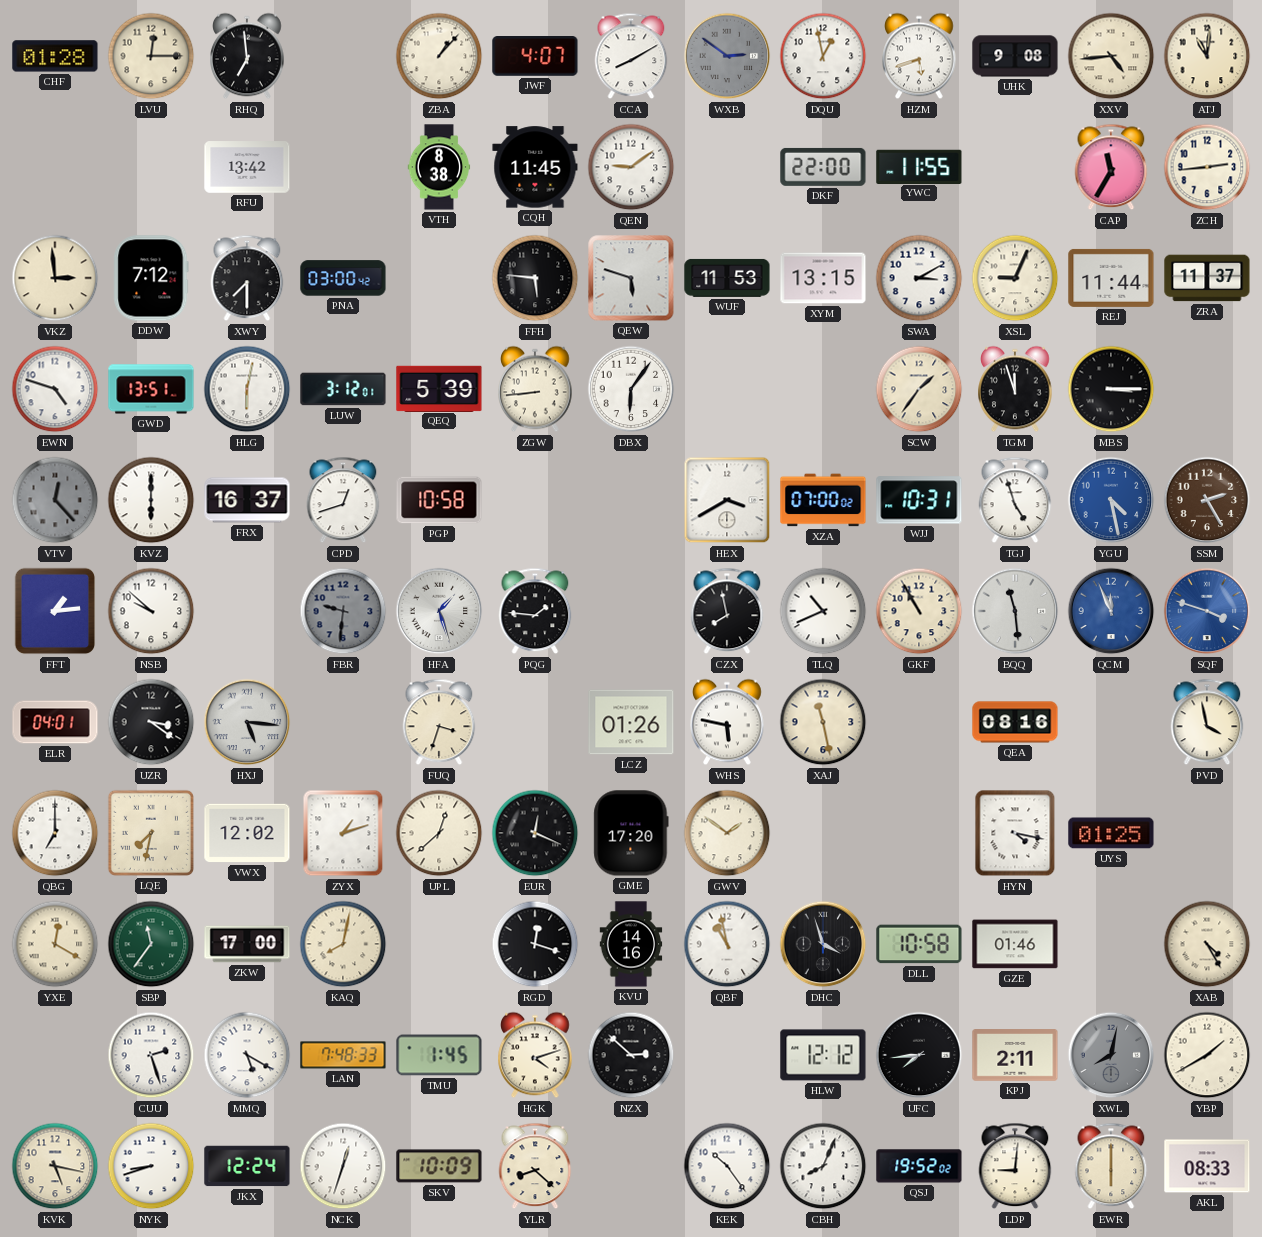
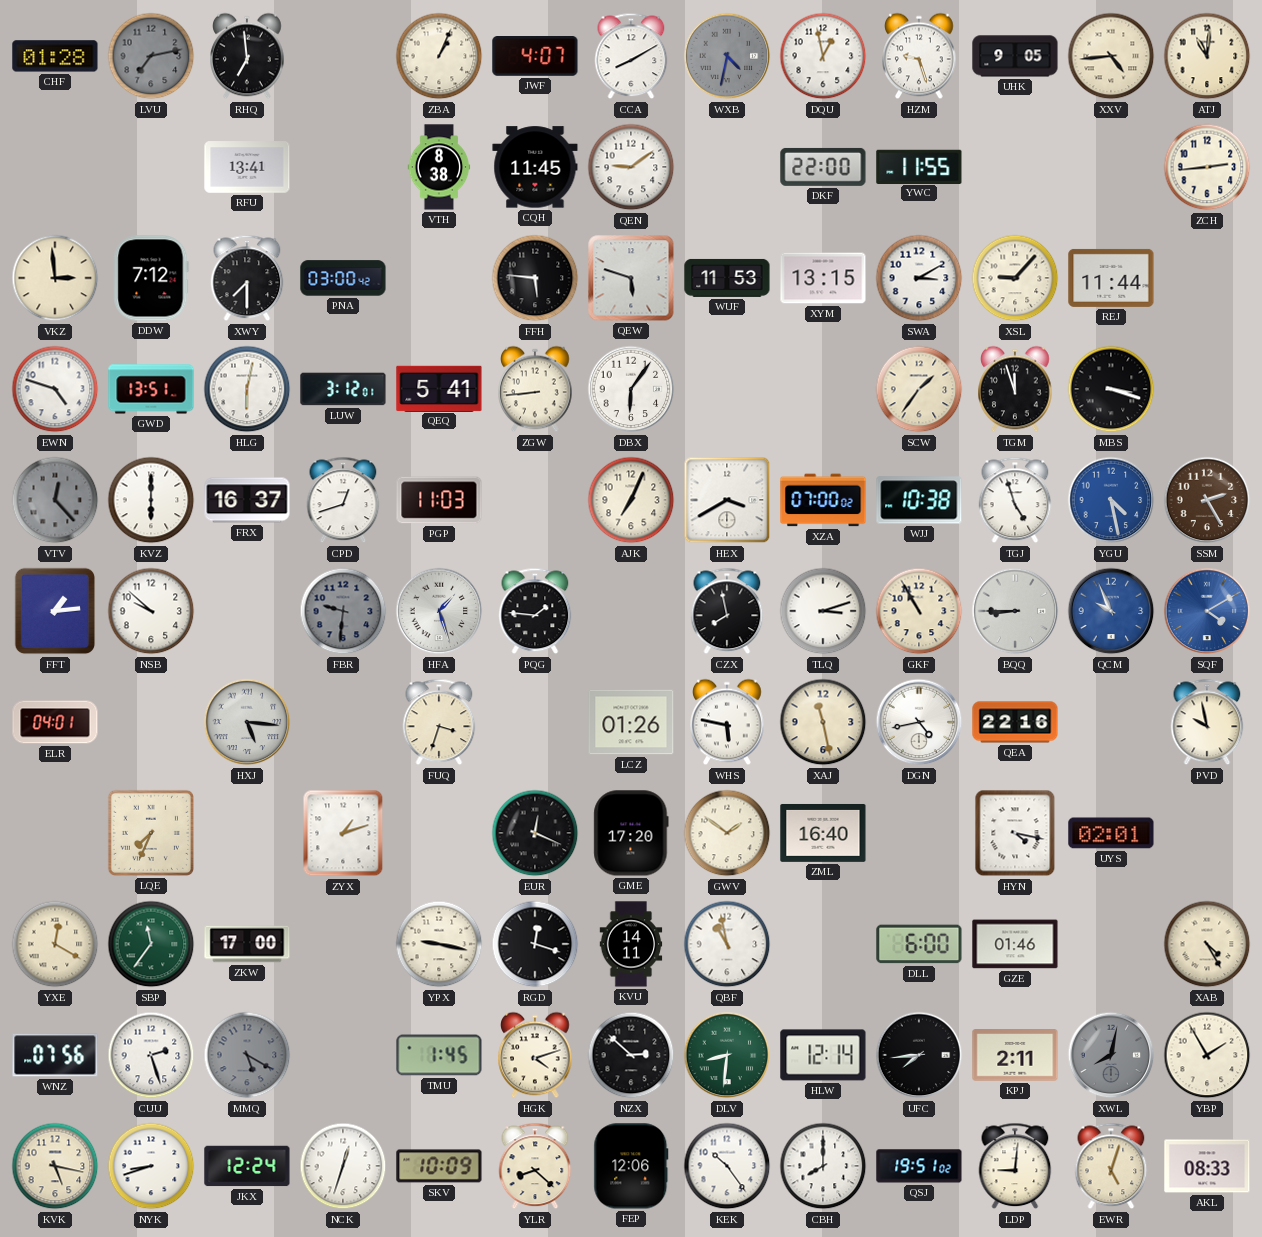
LVU: 12:15 -> 7:13
LVU dial: cream -> grey
ZBA: 1:07 -> 1:04
WXB: 2:51 -> 4:32
HZM: 5:42 -> 9:27
UHK: 9:08 -> 9:05
RFU: 13:42 -> 13:41
CAP: 11:35 -> none
XSL: 9:04 -> 9:07
ZRA: 11:37 -> none
QEQ: 5:39 -> 5:41
MBS: 3:15 -> 3:18
PGP: 10:58 -> 11:03
AJK: none -> 7:04
WJJ: 10:31 -> 10:38
TLQ: 10:41 -> 3:12
BQQ: 11:29 -> 8:45
QCM: 11:56 -> 9:56
SQF: 3:48 -> 4:10
UZR: 3:21 -> none
DGN: none -> 4:43
QEA: 08:16 -> 22:16
PVD: 3:58 -> 9:58
QBG: 7:00 -> none
LQE: 7:32 -> 7:34
VWX: 12:02 -> none
UPL: 12:38 -> none
ZML: none -> 16:40
UYS: 01:25 -> 02:01
KAQ: 8:02 -> none
YPX: none -> 9:17
KVU: 14:16 -> 14:11
DHC: 3:57 -> none
DLL: 10:58 -> 6:00
WNZ: none -> 07:56
MMQ dial: white -> grey
LAN: 7:48 -> none
DLV: none -> 8:31
HLW: 12:12 -> 12:14
YBP: 1:40 -> 1:55
FEP: none -> 12:06
CBH: 8:04 -> 8:00
QSJ: 19:52 -> 19:51
EWR: 6:00 -> 5:03
